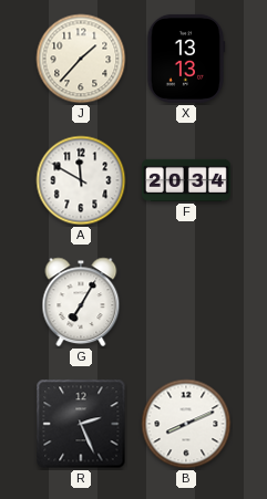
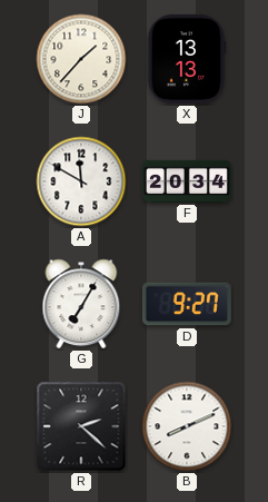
D: none -> 9:27
R: 2:26 -> 2:22
